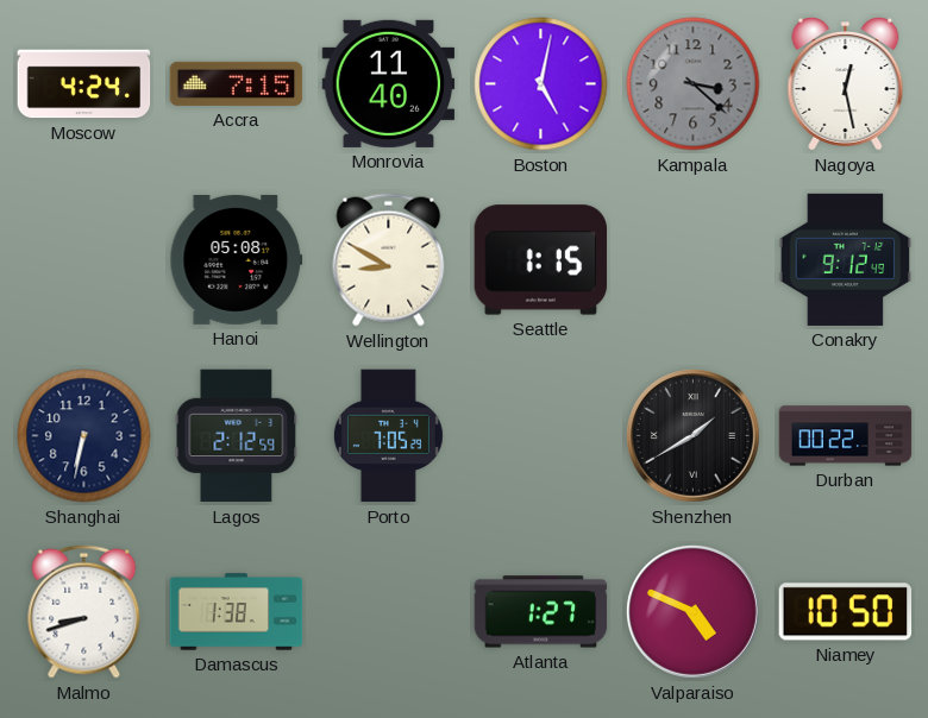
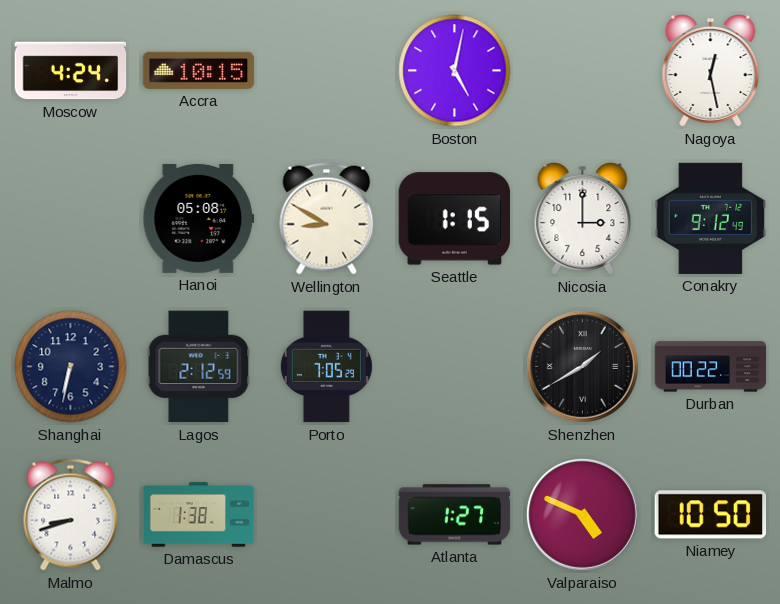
Accra: 7:15 -> 10:15
Monrovia: 11:40 -> none
Kampala: 3:22 -> none
Nicosia: none -> 3:00
